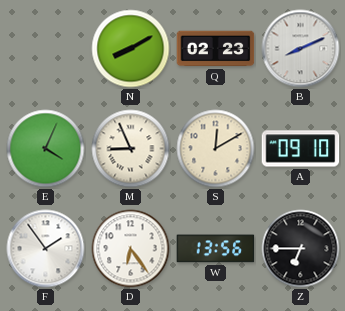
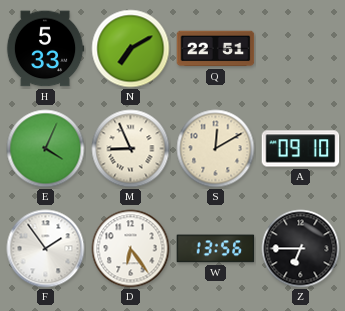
H: none -> 5:33
N: 8:10 -> 7:10
Q: 02:23 -> 22:51
B: 8:11 -> none
